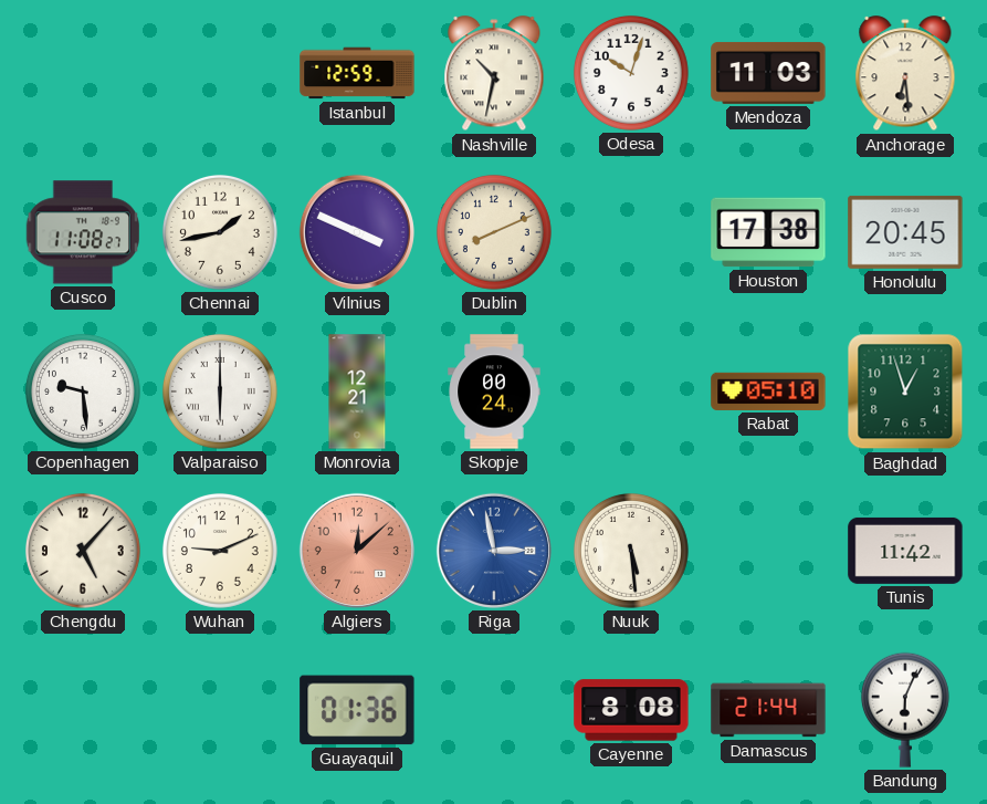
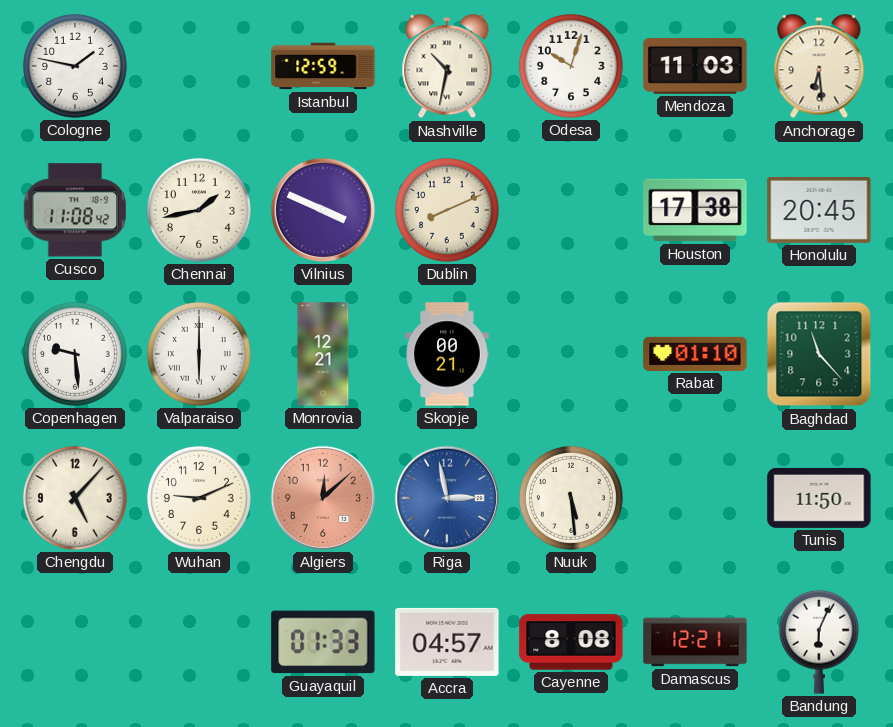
Cologne: none -> 1:47
Cusco: 11:08:27 -> 11:08:42
Skopje: 00:24 -> 00:21
Rabat: 05:10 -> 01:10
Baghdad: 12:57 -> 11:23
Tunis: 11:42 -> 11:50
Guayaquil: 01:36 -> 01:33
Accra: none -> 04:57
Damascus: 21:44 -> 12:21
